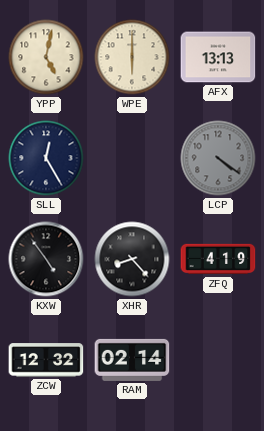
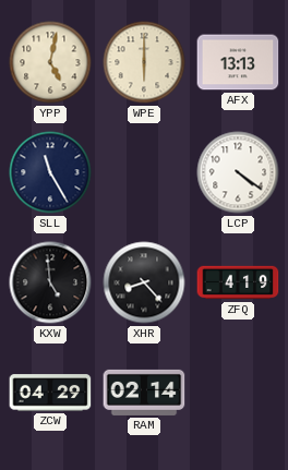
SLL: 12:25 -> 11:25
LCP dial: grey -> white
KXW: 4:54 -> 4:59
ZCW: 12:32 -> 04:29
